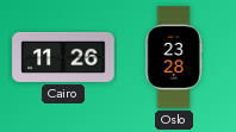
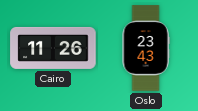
Oslo: 23:28 -> 23:43
